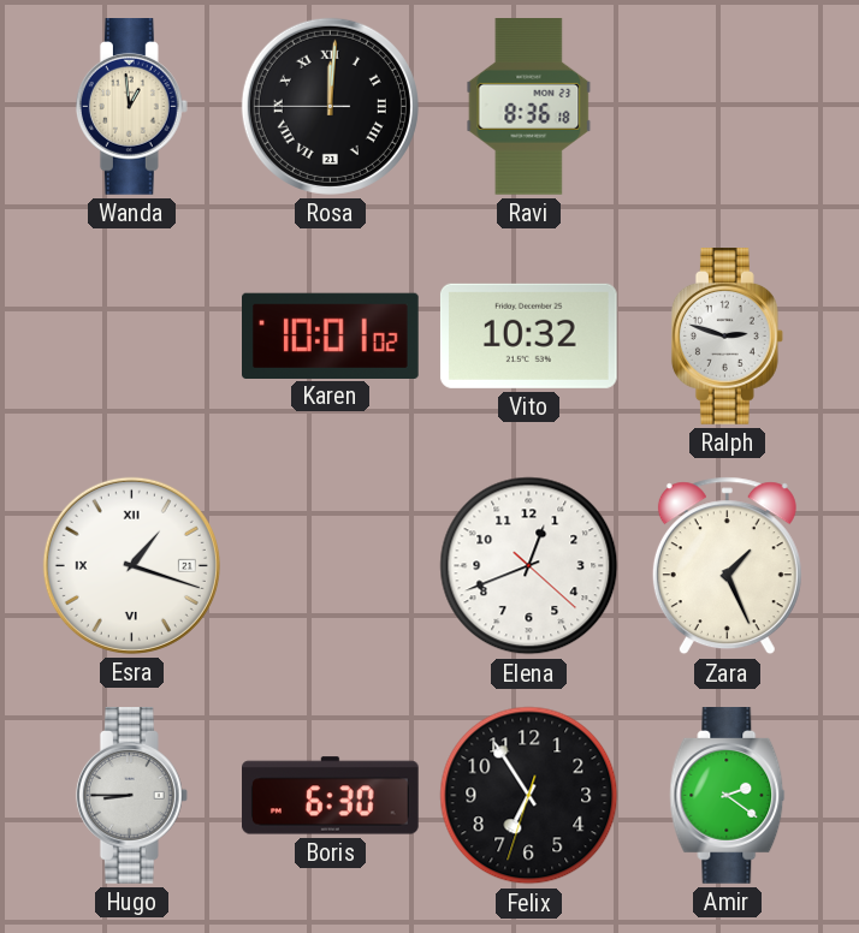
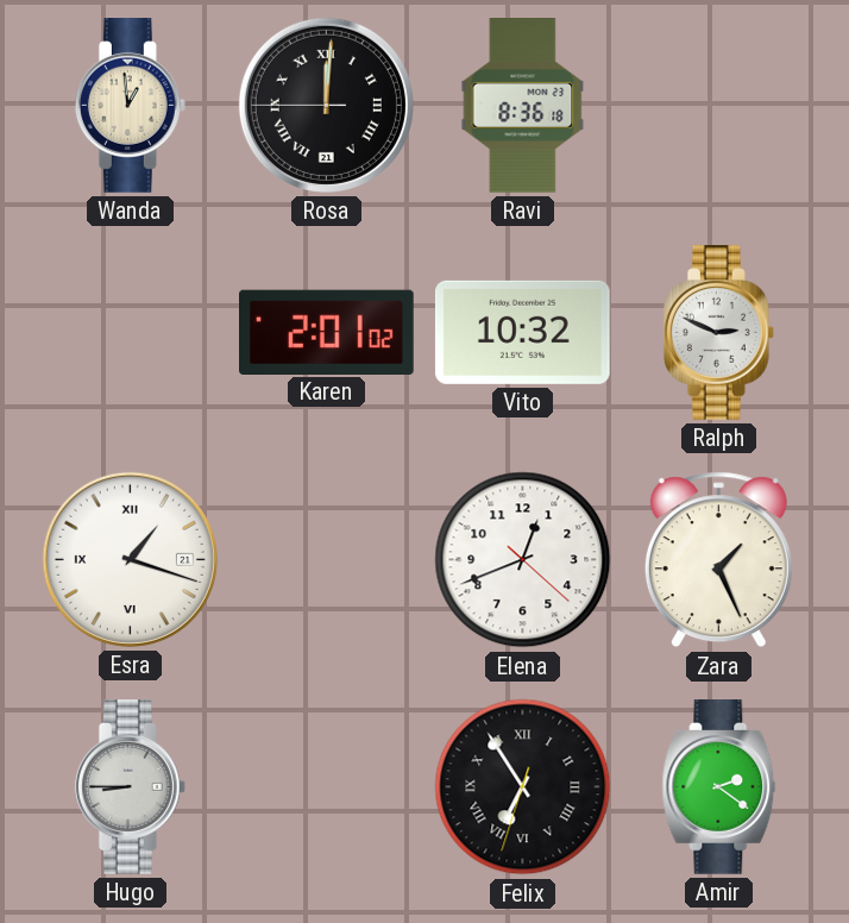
Karen: 10:01 -> 2:01
Ralph: 2:48 -> 2:49
Boris: 6:30 -> none
Felix numerals: Arabic -> Roman
